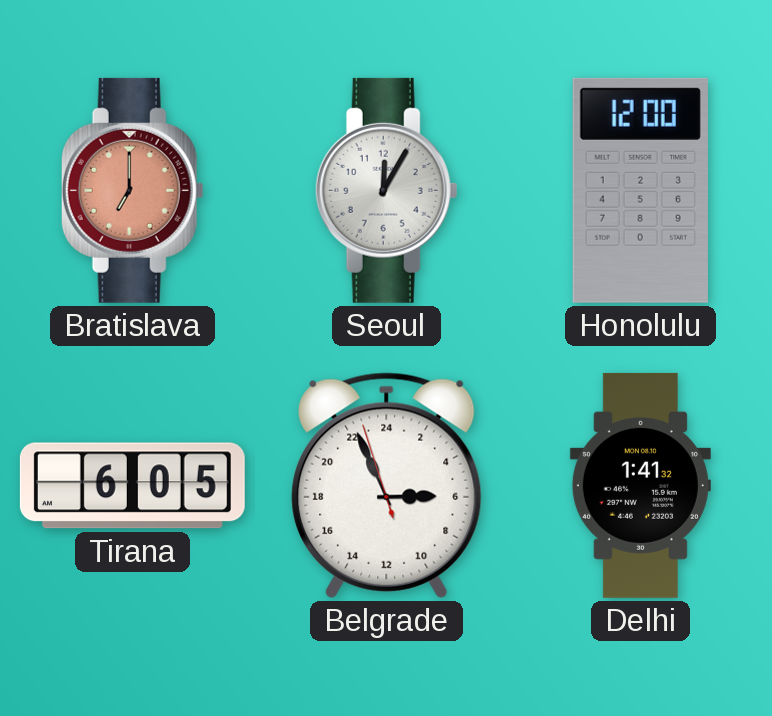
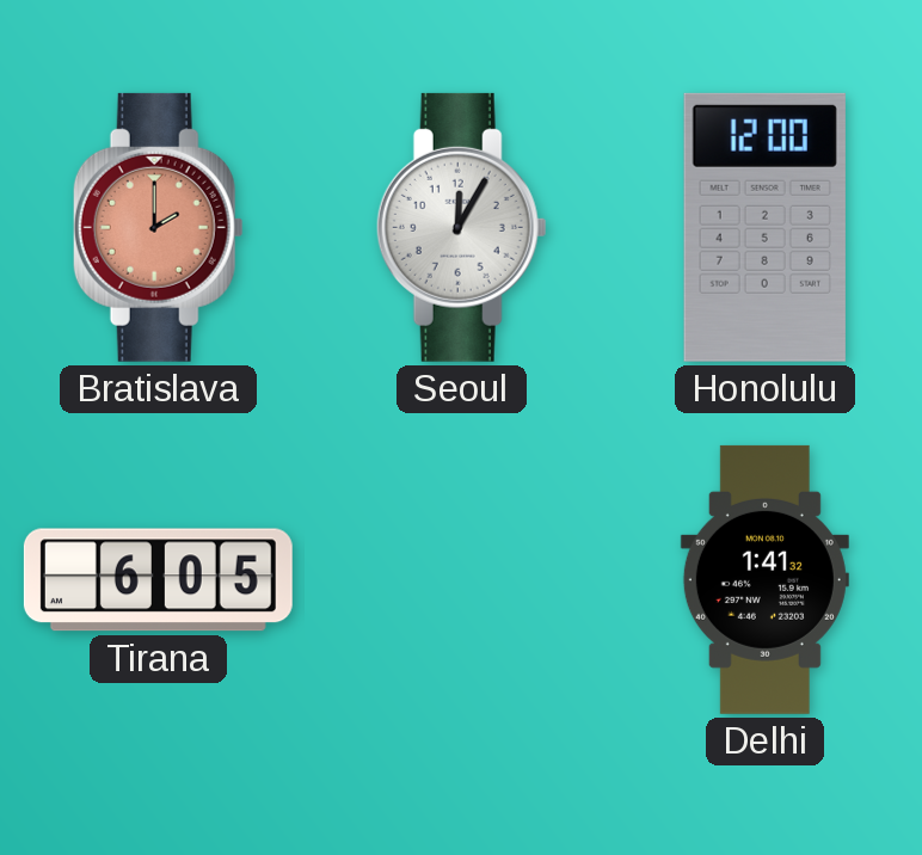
Bratislava: 7:00 -> 2:00
Belgrade: 5:55 -> none
